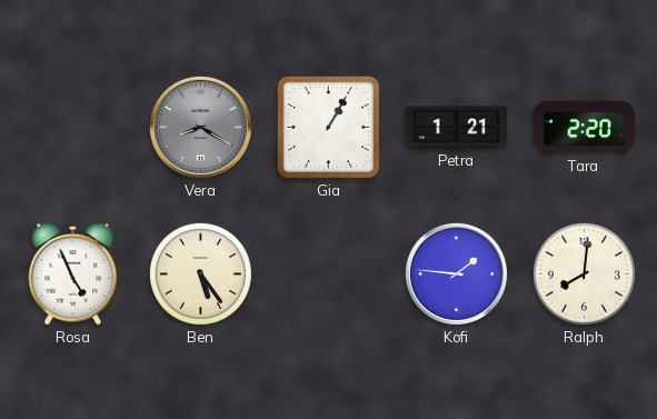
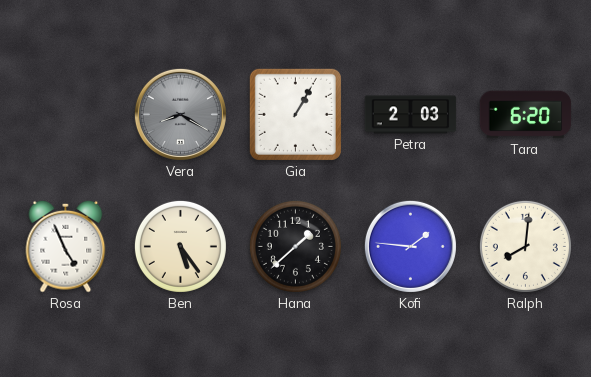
Petra: 1:21 -> 2:03
Tara: 2:20 -> 6:20
Hana: none -> 1:38
